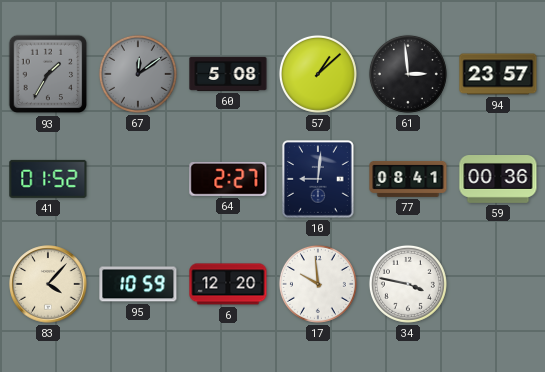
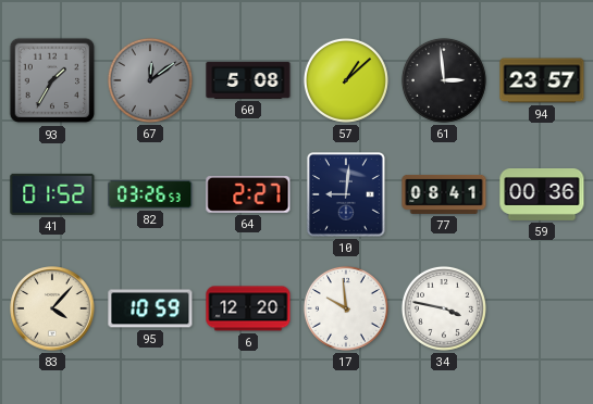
82: none -> 03:26
